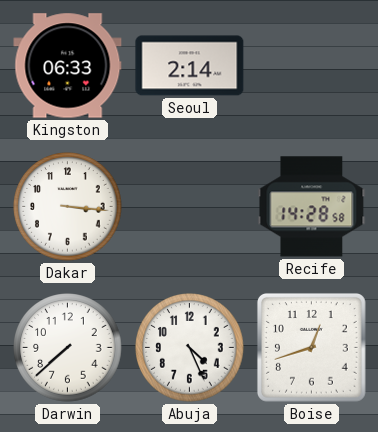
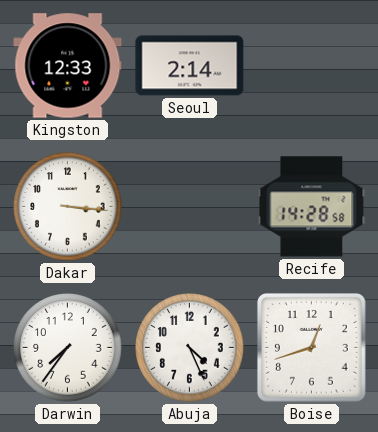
Kingston: 06:33 -> 12:33
Darwin: 7:38 -> 7:36
